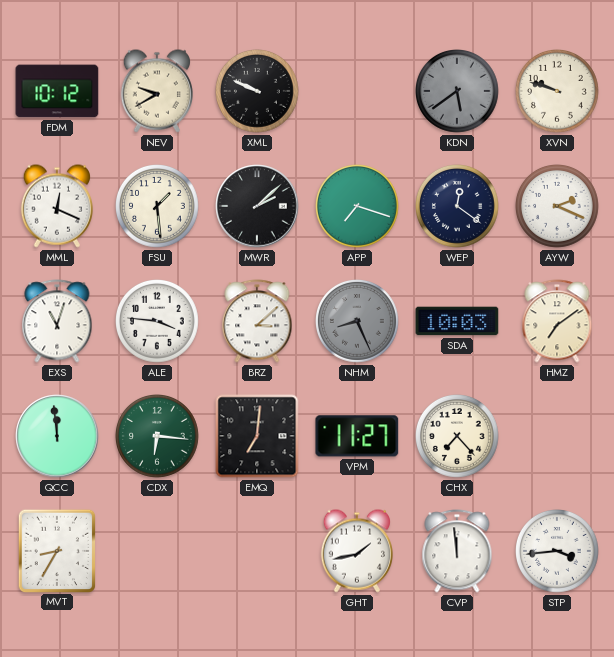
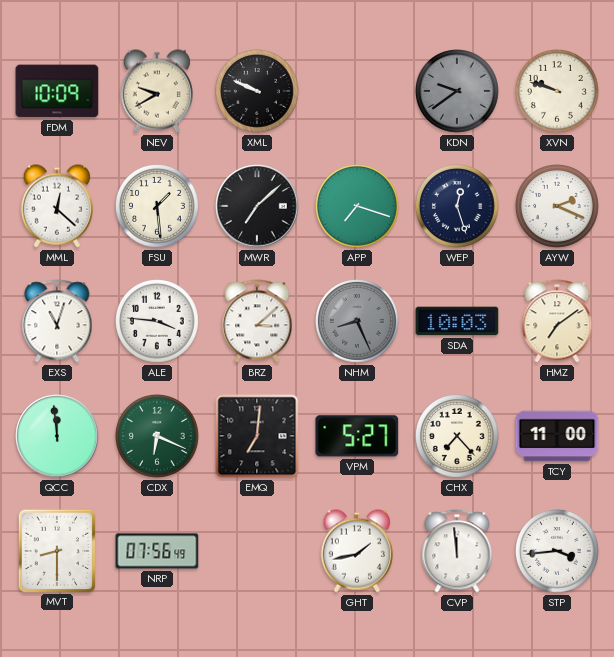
FDM: 10:12 -> 10:09
KDN: 5:39 -> 9:39
MML: 12:19 -> 12:22
MWR: 2:08 -> 7:08
WEP: 12:21 -> 12:27
CDX: 6:16 -> 6:19
VPM: 11:27 -> 5:27
TCY: none -> 11:00
MVT: 8:35 -> 8:30
NRP: none -> 07:56
